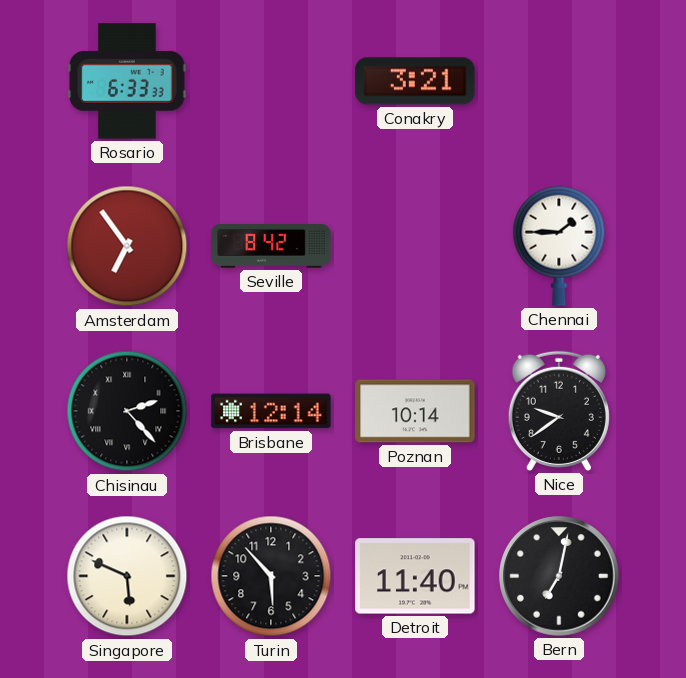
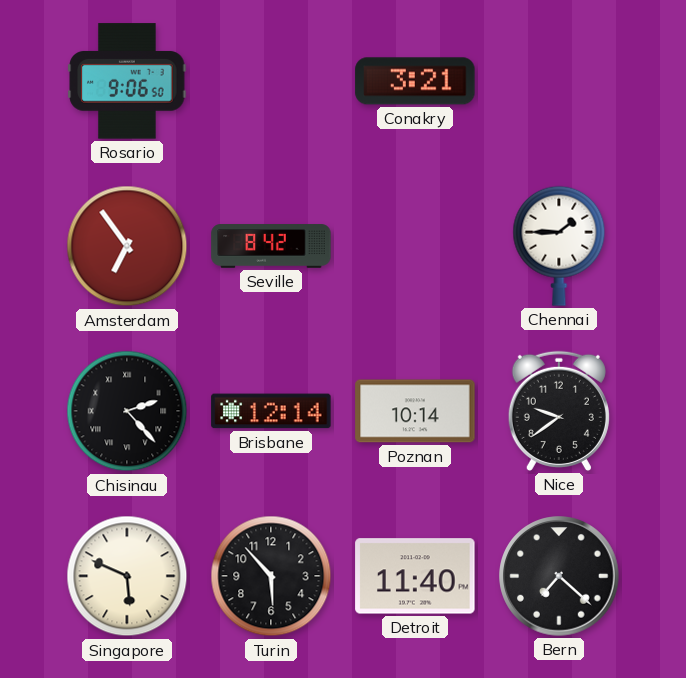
Rosario: 6:33 -> 9:06
Bern: 7:02 -> 7:22
